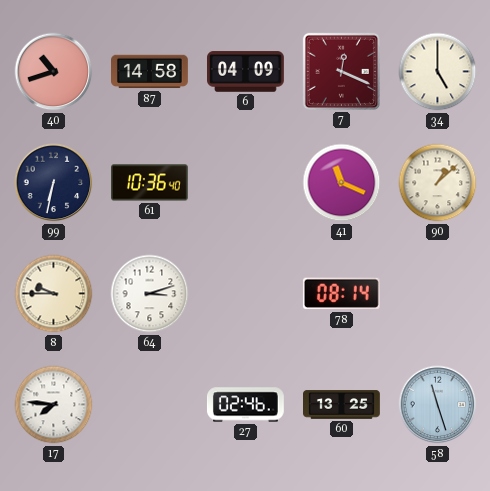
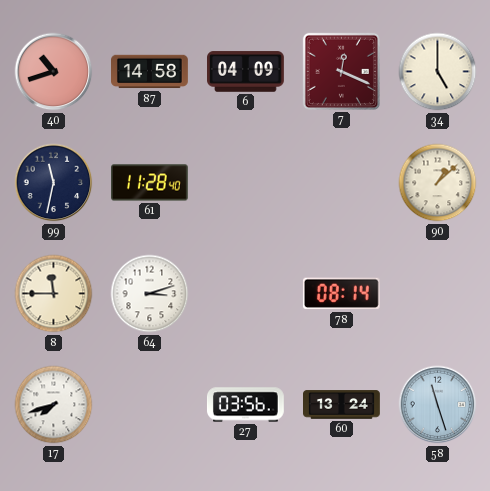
99: 6:32 -> 11:32
61: 10:36 -> 11:28
41: 11:19 -> none
8: 9:45 -> 11:45
17: 7:46 -> 7:42
27: 02:46 -> 03:56
60: 13:25 -> 13:24
